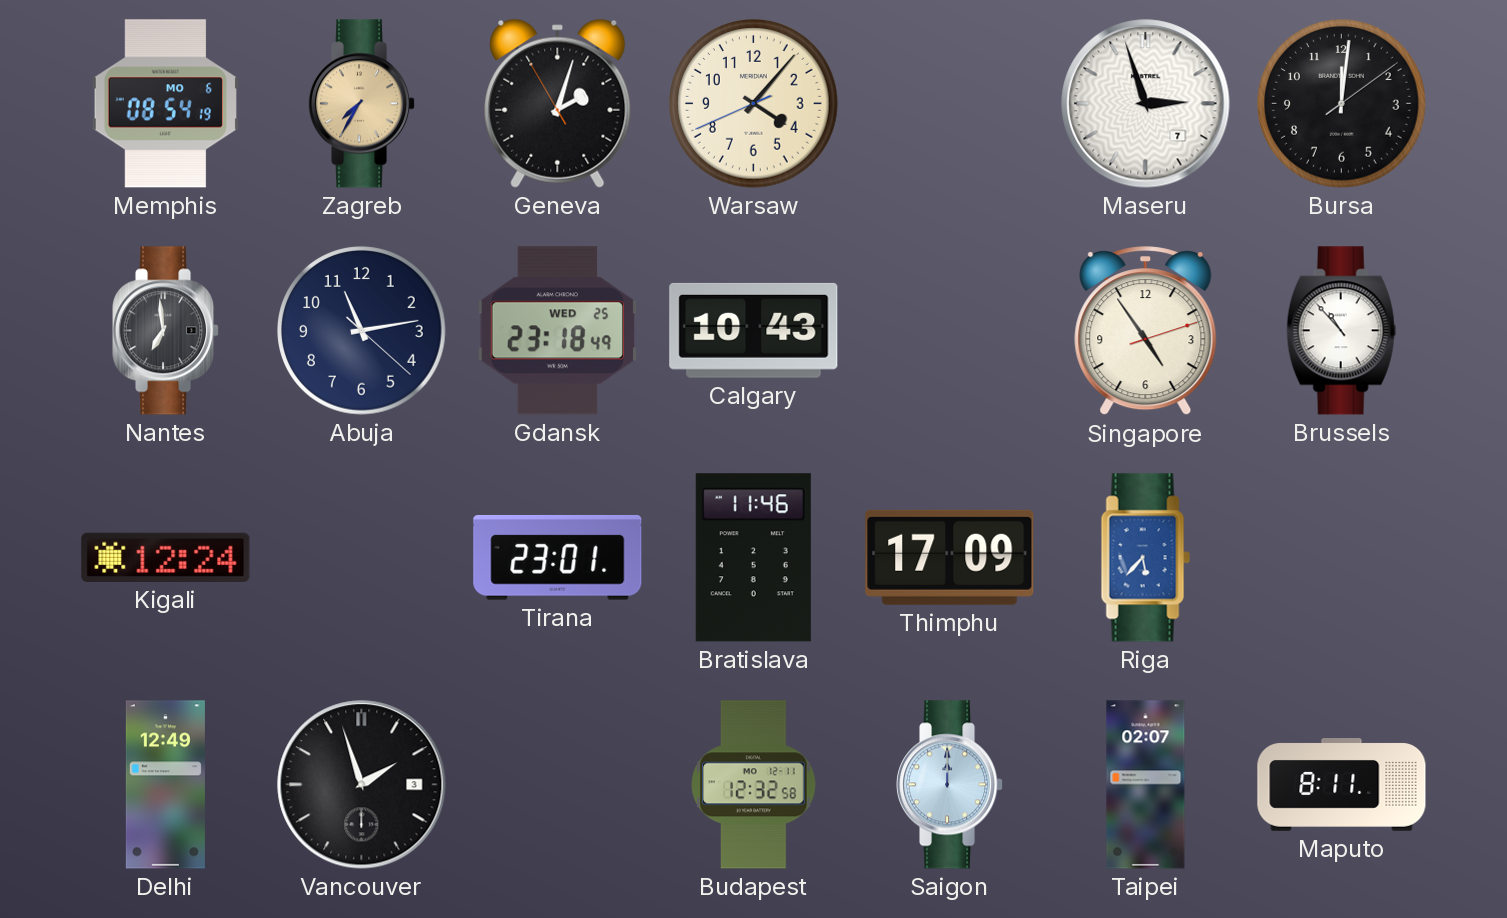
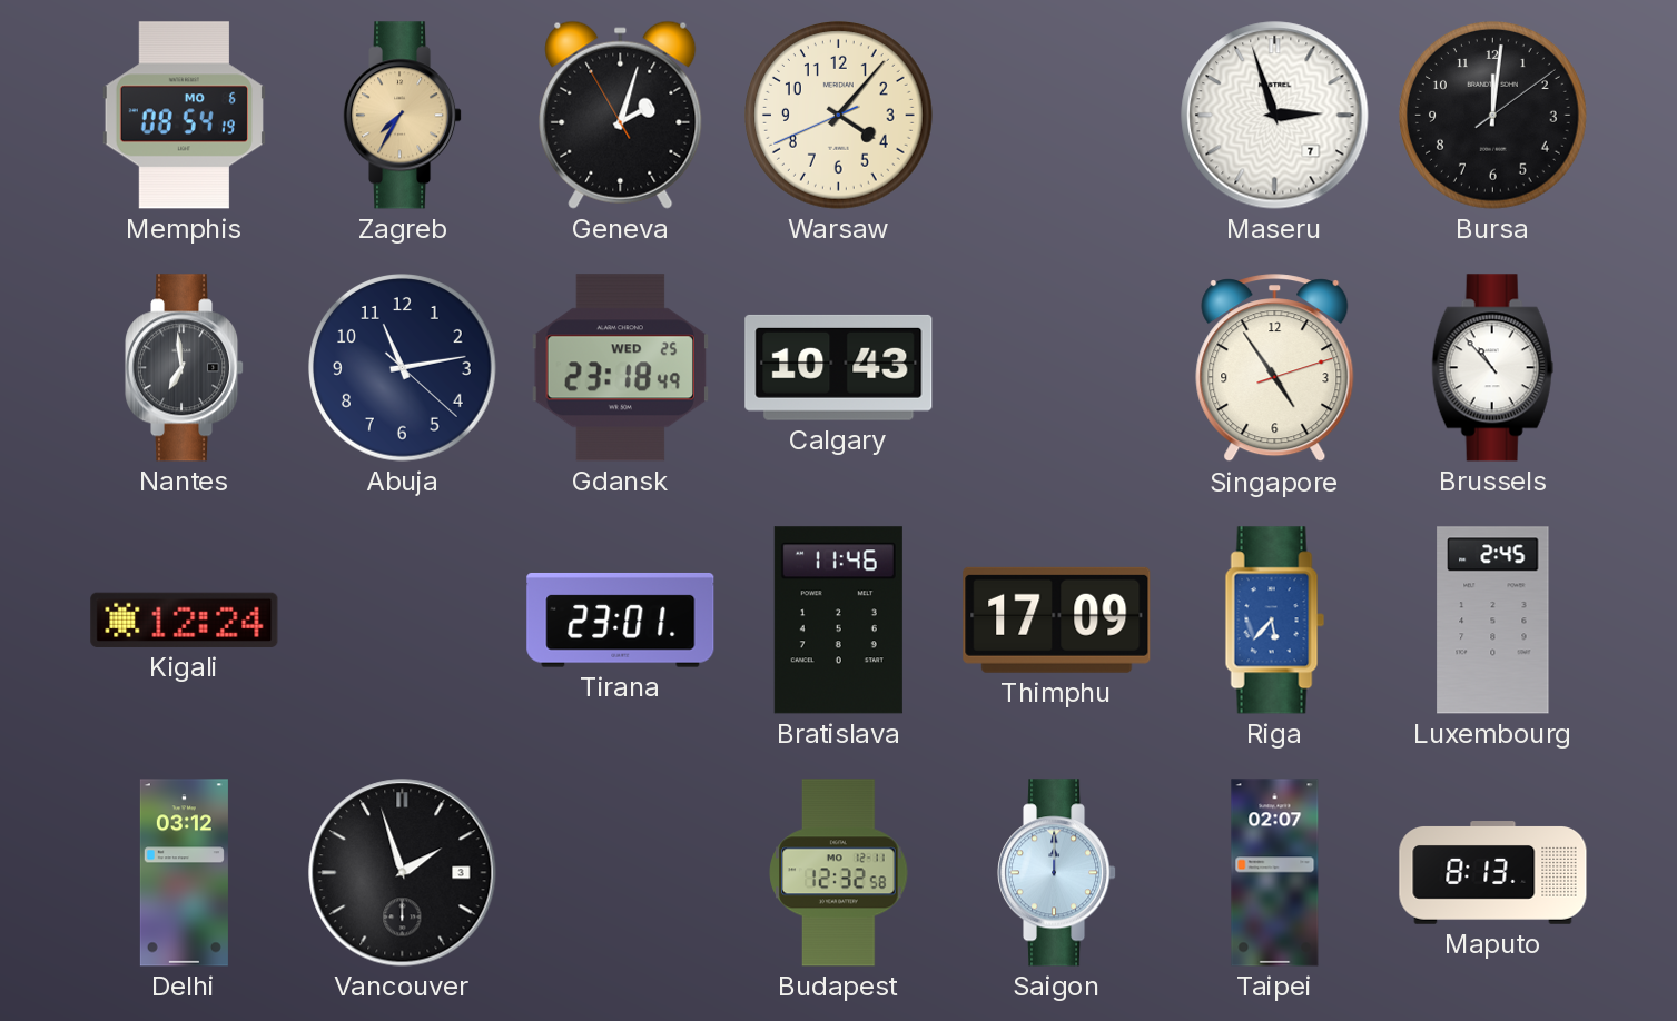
Luxembourg: none -> 2:45
Delhi: 12:49 -> 03:12
Maputo: 8:11 -> 8:13
